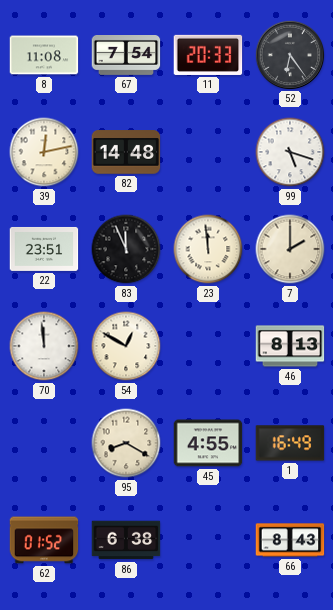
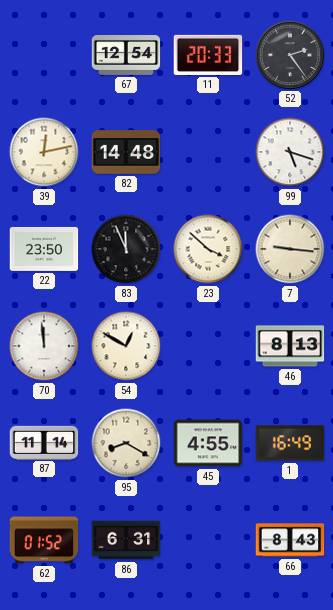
8: 11:08 -> none
67: 7:54 -> 12:54
52: 6:24 -> 2:24
22: 23:51 -> 23:50
23: 11:59 -> 3:52
7: 2:00 -> 9:16
87: none -> 11:14
86: 6:38 -> 6:31
